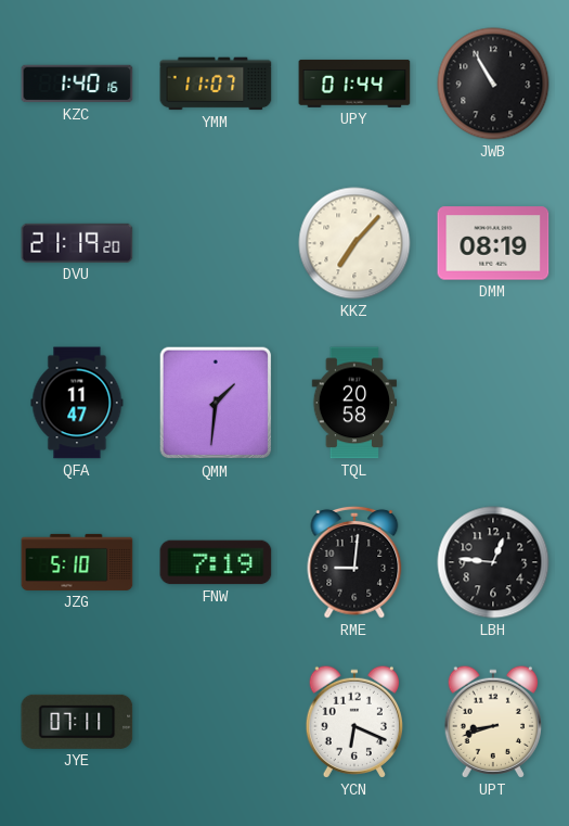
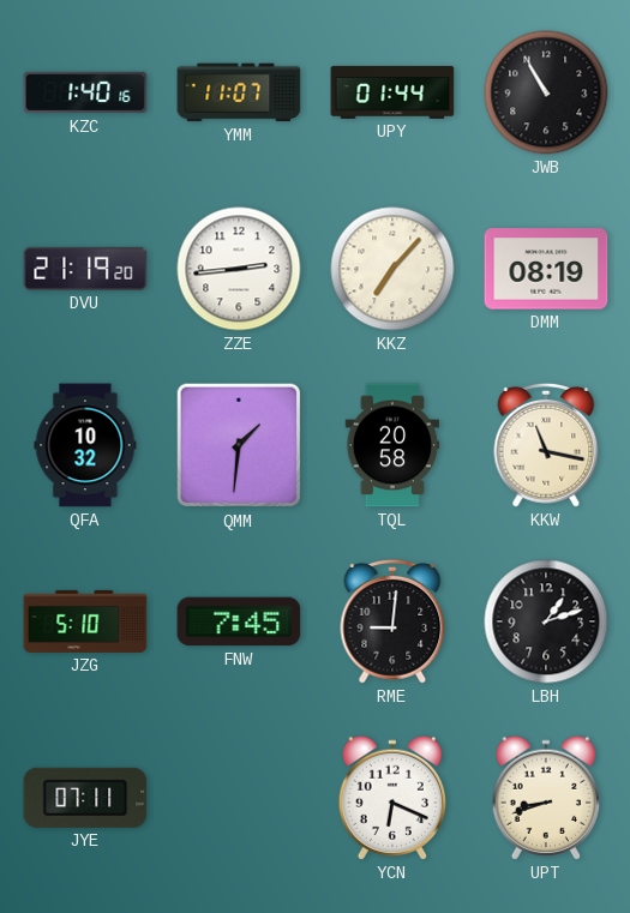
ZZE: none -> 2:44
QFA: 11:47 -> 10:32
KKW: none -> 11:17
FNW: 7:19 -> 7:45
LBH: 12:46 -> 1:12
